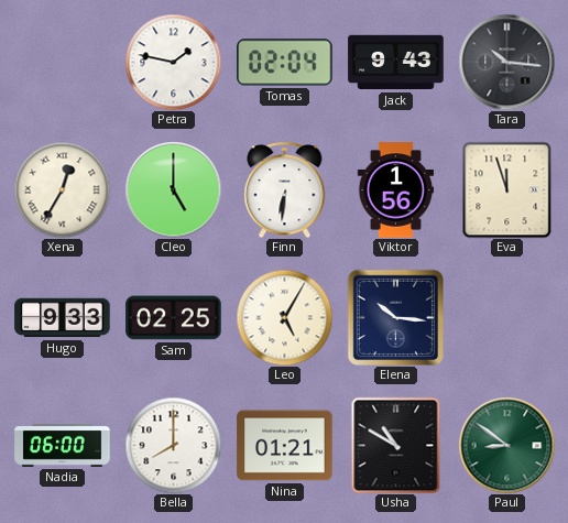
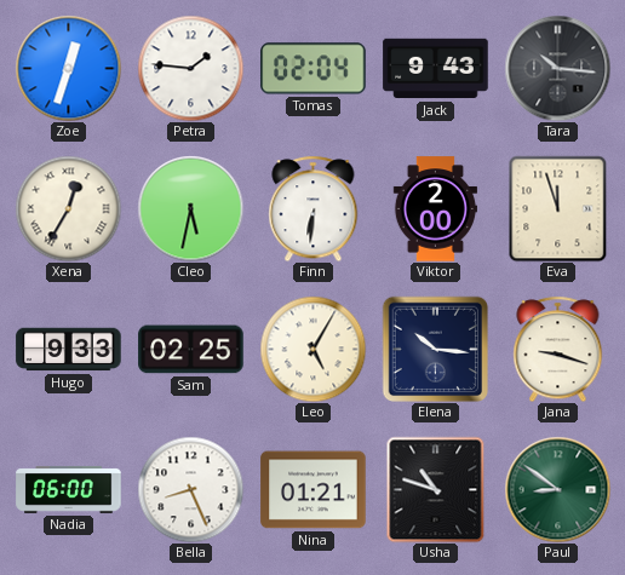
Zoe: none -> 12:33
Petra: 1:47 -> 1:46
Cleo: 5:00 -> 5:32
Viktor: 1:56 -> 2:00
Jana: none -> 9:18
Bella: 8:00 -> 8:26
Usha: 10:50 -> 10:48
